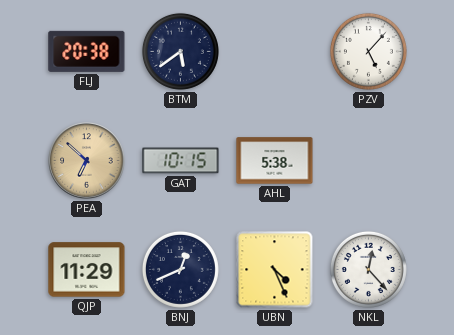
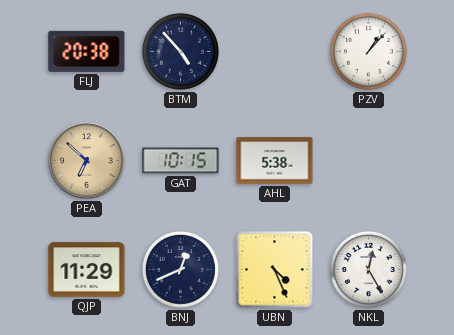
BTM: 5:39 -> 4:53
PZV: 5:07 -> 1:07
NKL: 12:23 -> 12:25
